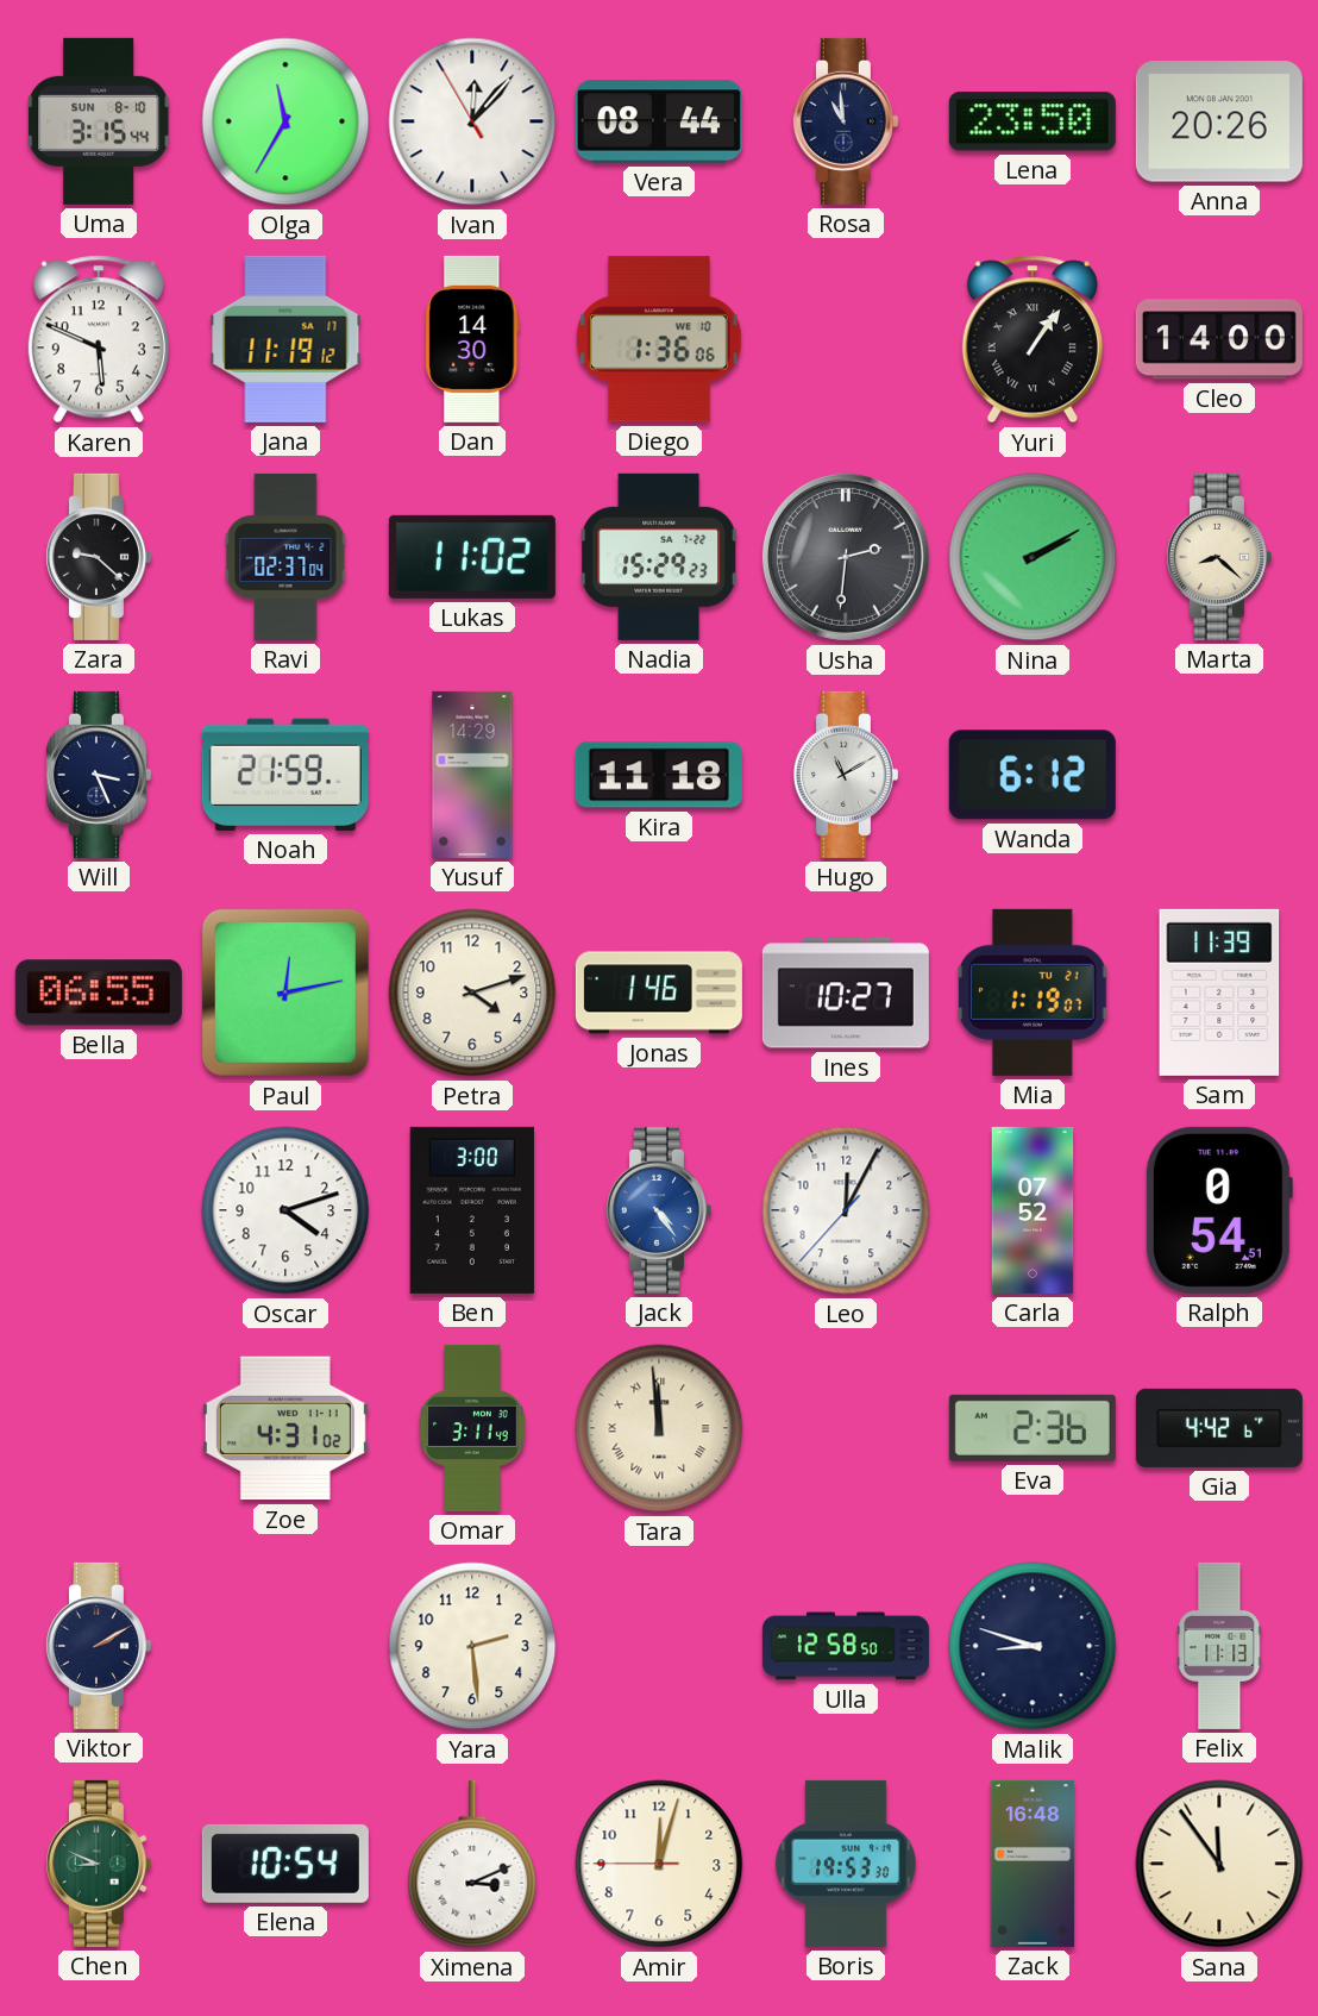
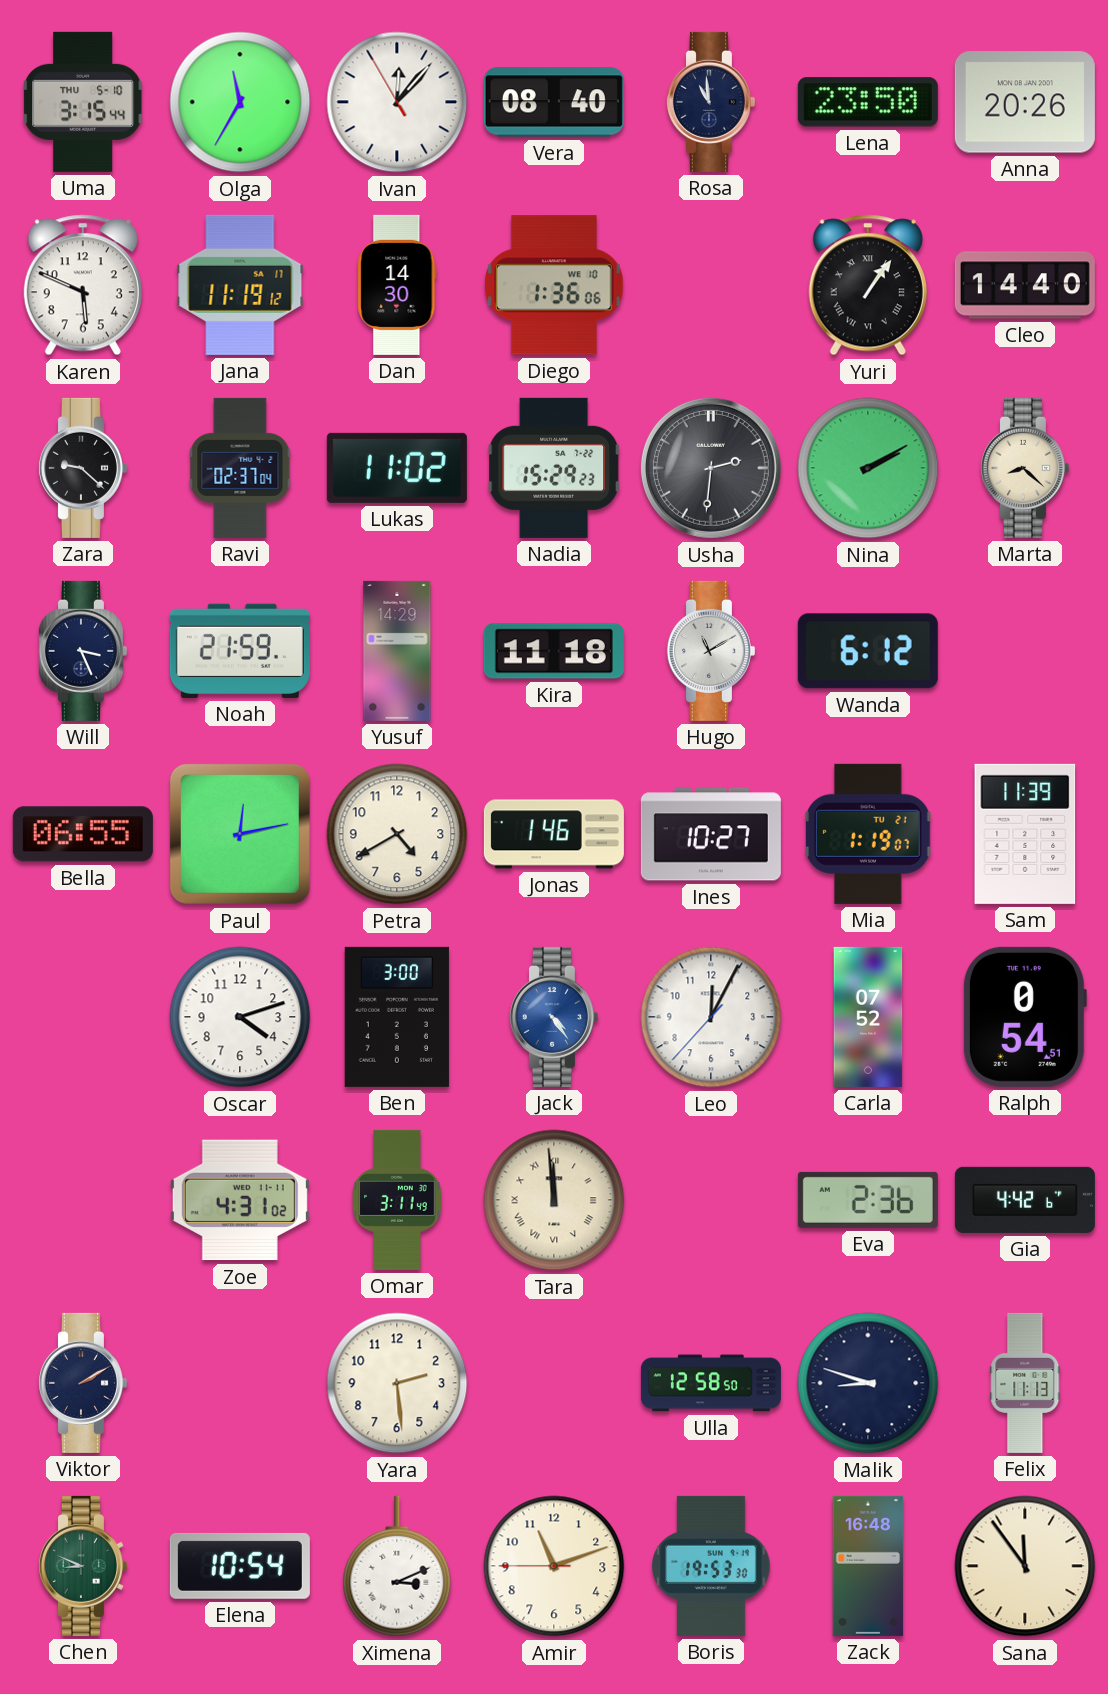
Uma date: SUN 8-10 -> THU 5-10
Vera: 08:44 -> 08:40
Cleo: 14:00 -> 14:40
Petra: 4:12 -> 4:40
Amir: 12:02 -> 11:11
